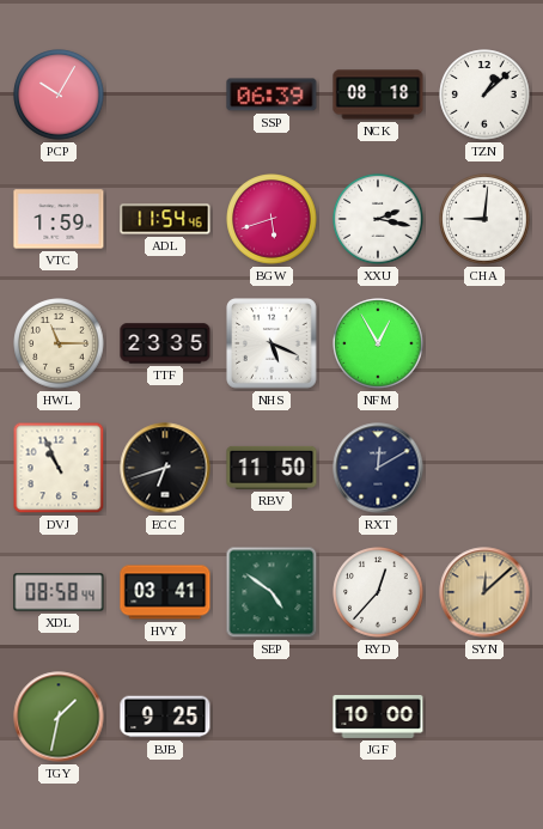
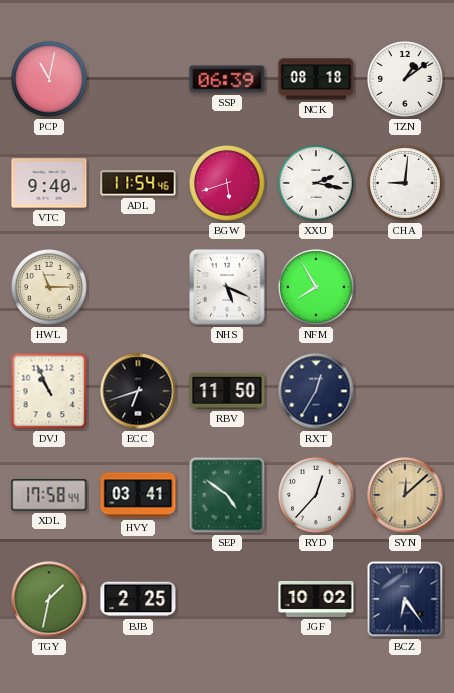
PCP: 10:05 -> 11:02
TZN: 1:08 -> 1:09
VTC: 1:59 -> 9:40
TTF: 23:35 -> none
NFM: 12:55 -> 7:55
RXT: 12:10 -> 12:35
XDL: 08:58 -> 17:58
BJB: 9:25 -> 2:25
JGF: 10:00 -> 10:02
BCZ: none -> 6:24
